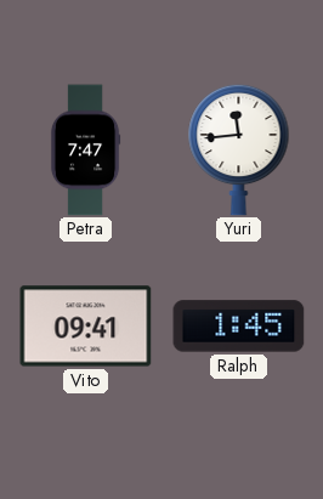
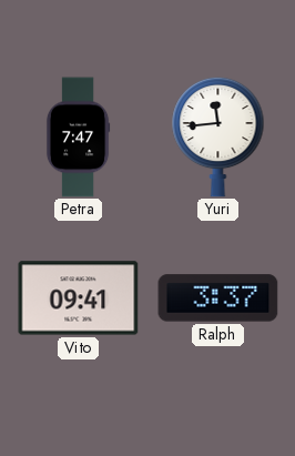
Ralph: 1:45 -> 3:37
